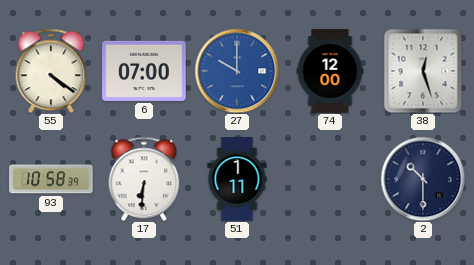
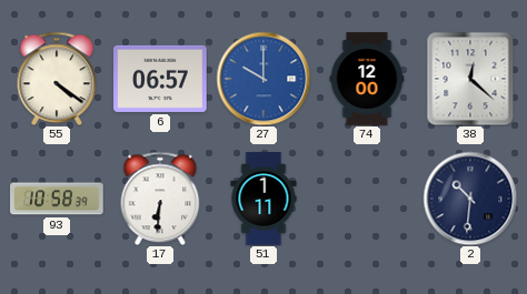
6: 07:00 -> 06:57
38: 12:27 -> 12:22
2: 10:30 -> 10:31
